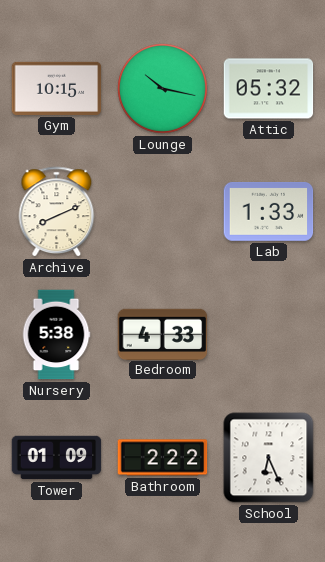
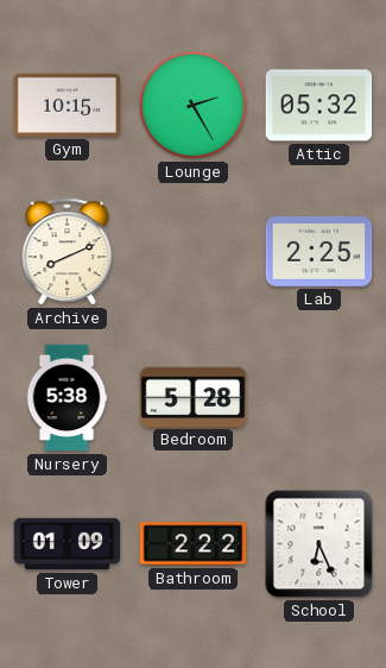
Lounge: 10:17 -> 2:25
Lab: 1:33 -> 2:25
Bedroom: 4:33 -> 5:28
